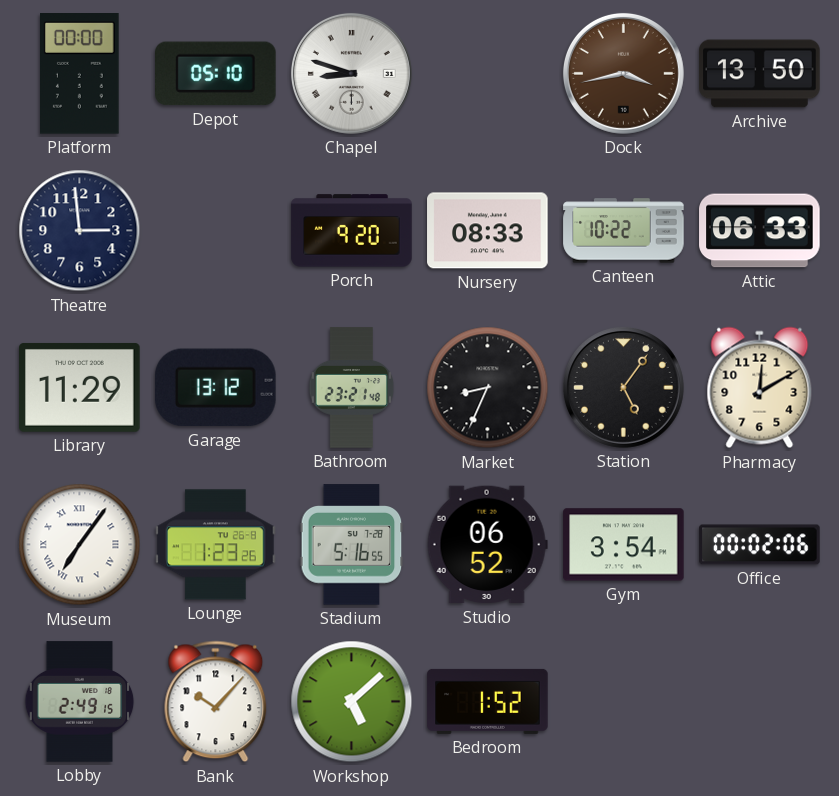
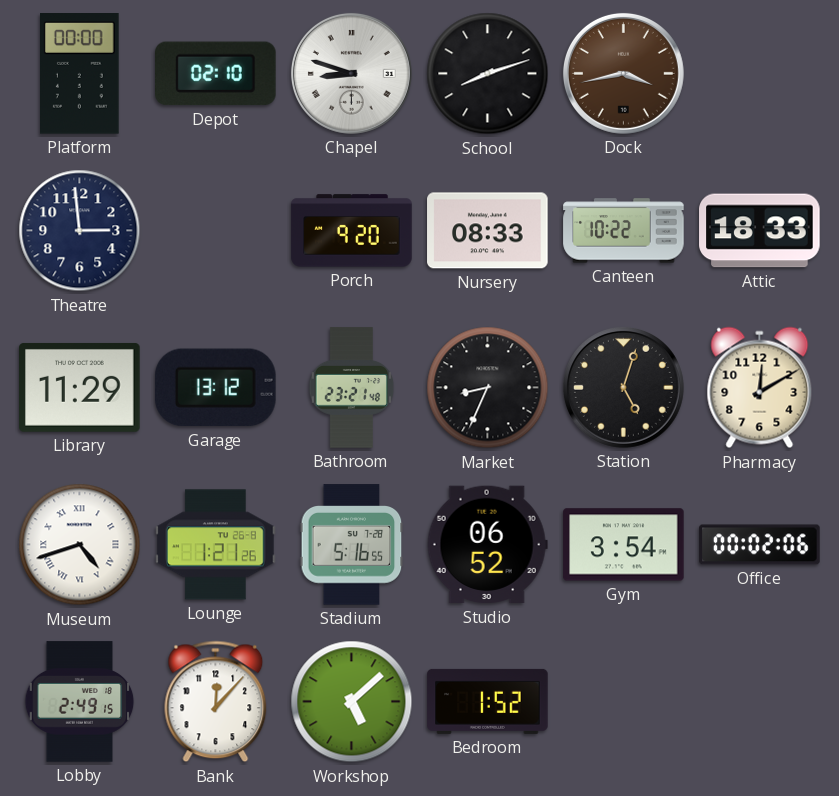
Depot: 05:10 -> 02:10
School: none -> 8:12
Archive: 13:50 -> none
Attic: 06:33 -> 18:33
Station: 5:06 -> 5:03
Museum: 7:06 -> 4:42
Lounge: 1:23 -> 1:21
Bank: 10:07 -> 12:07
